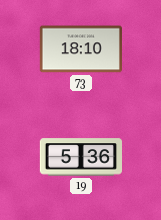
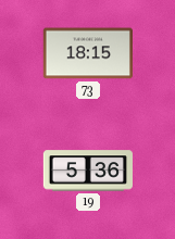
73: 18:10 -> 18:15
